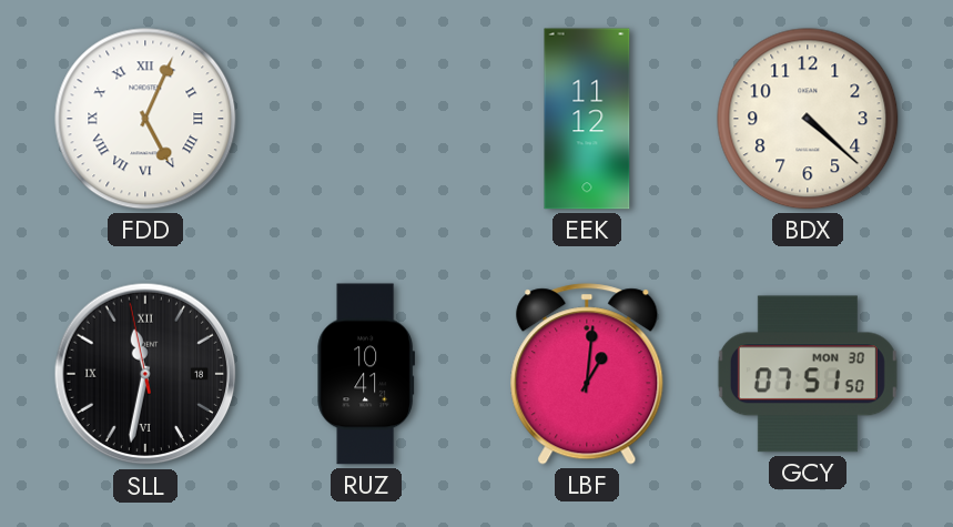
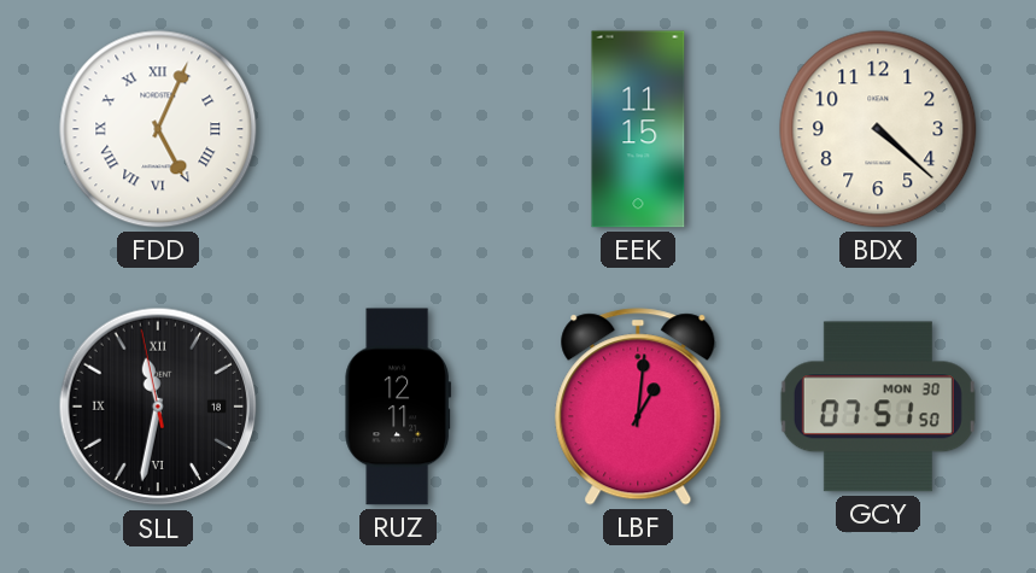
EEK: 11:12 -> 11:15
RUZ: 10:41 -> 12:11
